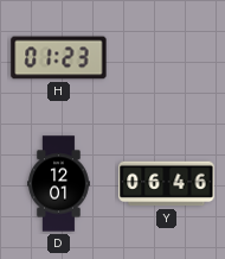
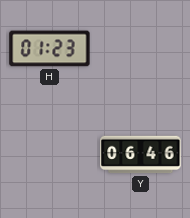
D: 12:01 -> none
